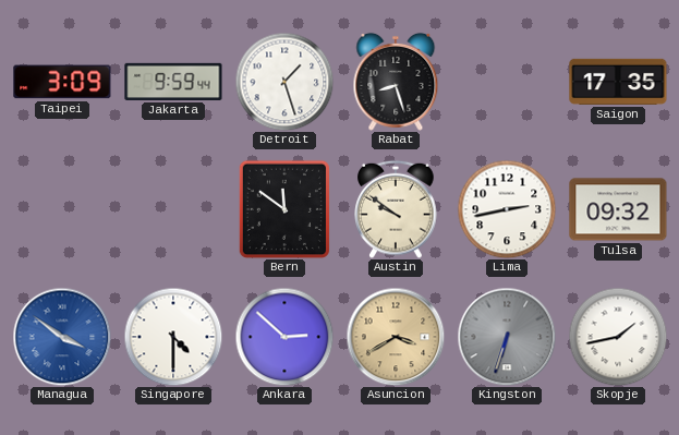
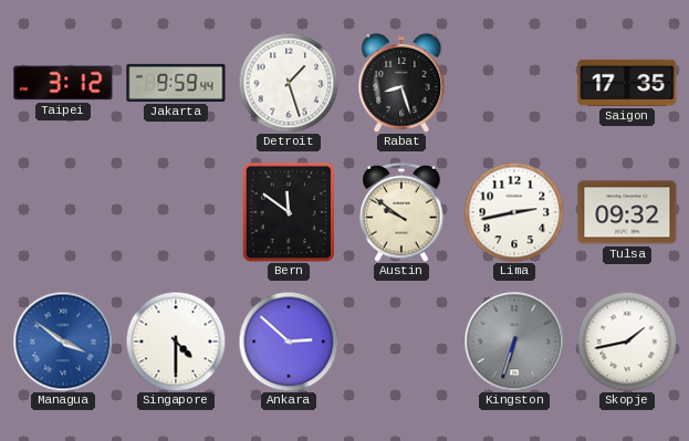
Taipei: 3:09 -> 3:12
Asuncion: 3:40 -> none
